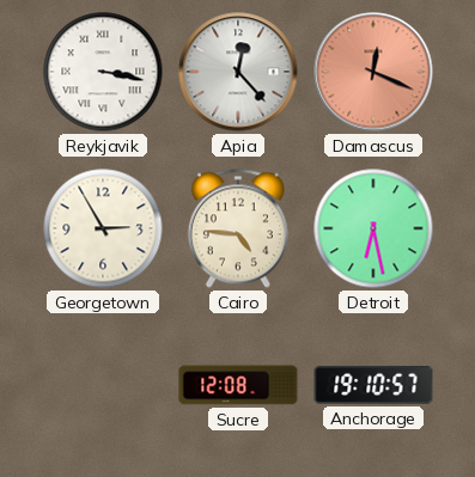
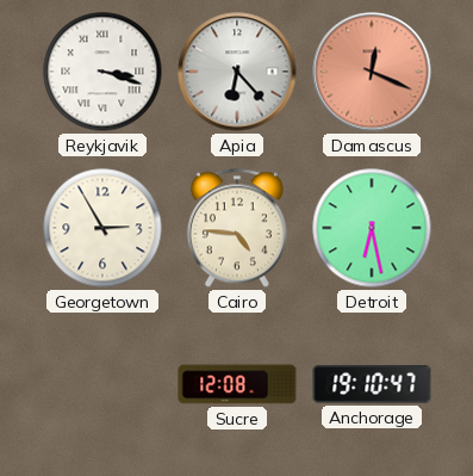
Reykjavik: 3:17 -> 3:18
Apia: 12:23 -> 6:23
Anchorage: 19:10:57 -> 19:10:47
